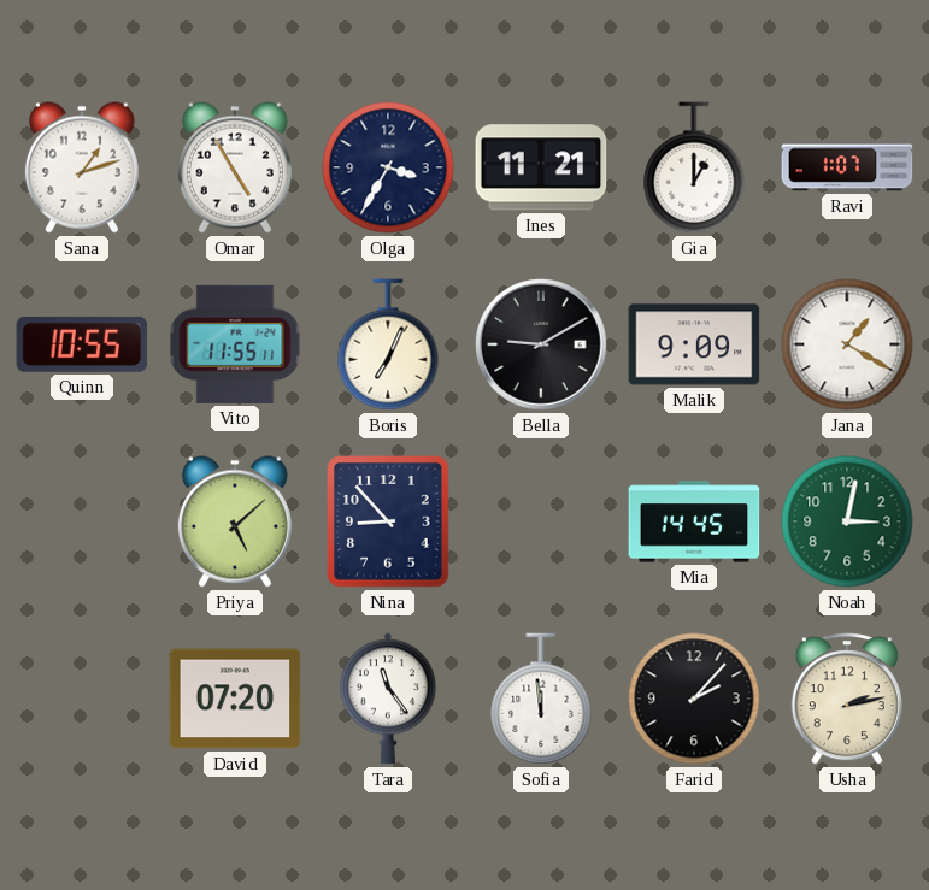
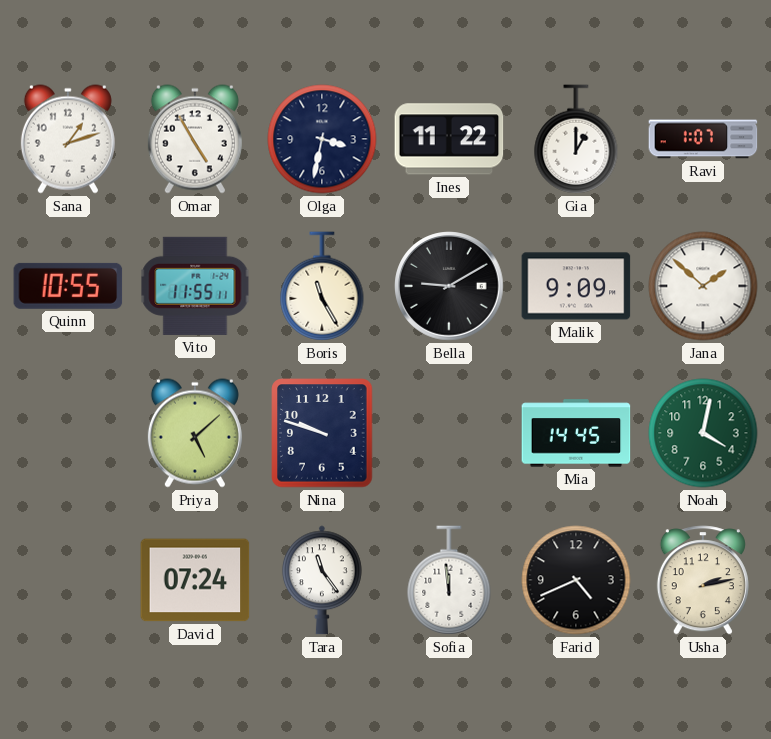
Olga: 3:35 -> 3:32
Ines: 11:21 -> 11:22
Boris: 7:04 -> 11:25
Jana: 1:20 -> 1:52
Nina: 8:53 -> 9:48
Noah: 3:02 -> 4:02
David: 07:20 -> 07:24
Farid: 2:07 -> 4:41
